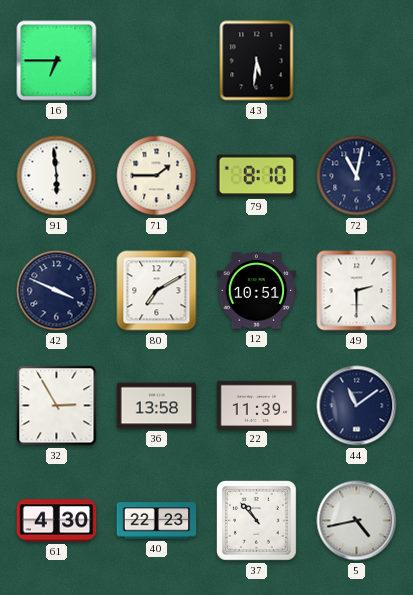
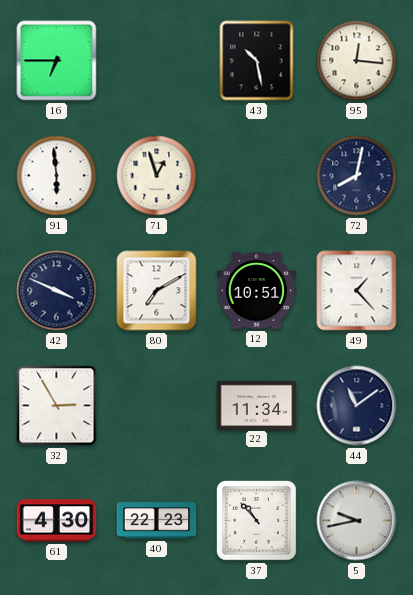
43: 5:31 -> 10:28
95: none -> 12:16
71: 1:45 -> 12:57
79: 8:10 -> none
72: 11:02 -> 8:02
49: 2:30 -> 1:23
36: 13:58 -> none
22: 11:39 -> 11:34
5: 4:43 -> 9:43
